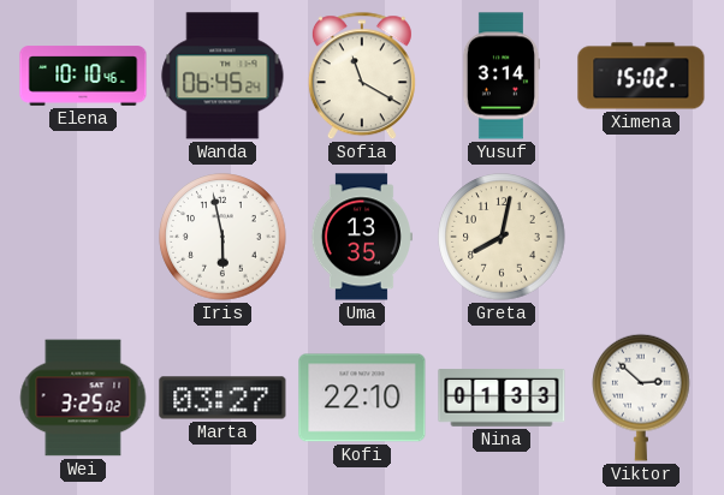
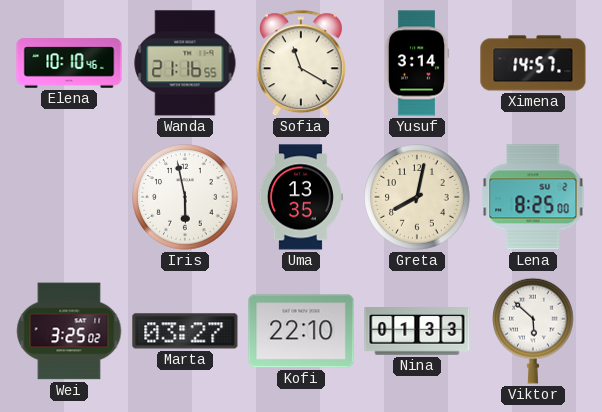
Wanda: 06:45 -> 21:16
Ximena: 15:02 -> 14:57
Lena: none -> 8:25
Viktor: 2:52 -> 5:52
